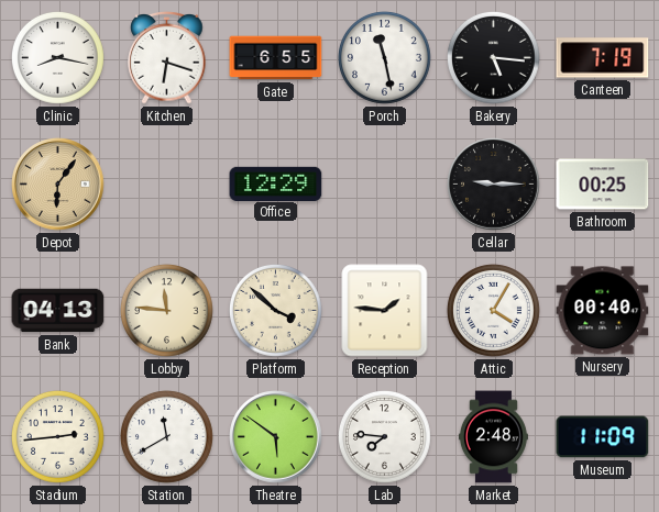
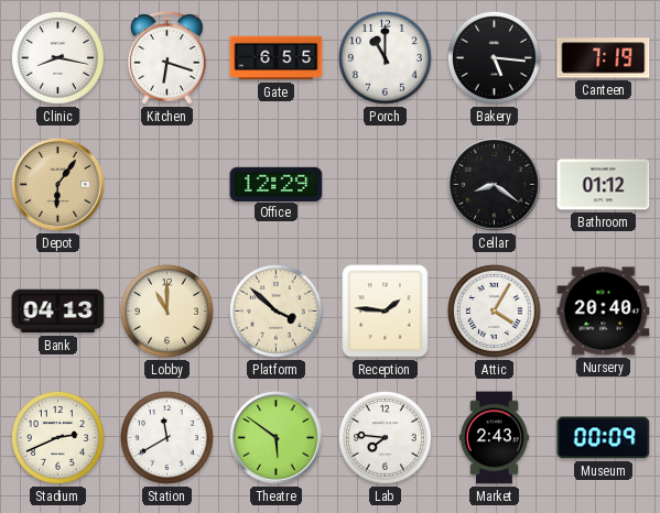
Porch: 11:28 -> 11:00
Cellar: 9:15 -> 8:21
Bathroom: 00:25 -> 01:12
Lobby: 11:46 -> 11:00
Nursery: 00:40 -> 20:40
Stadium: 2:44 -> 2:41
Market: 2:48 -> 2:43
Museum: 11:09 -> 00:09
